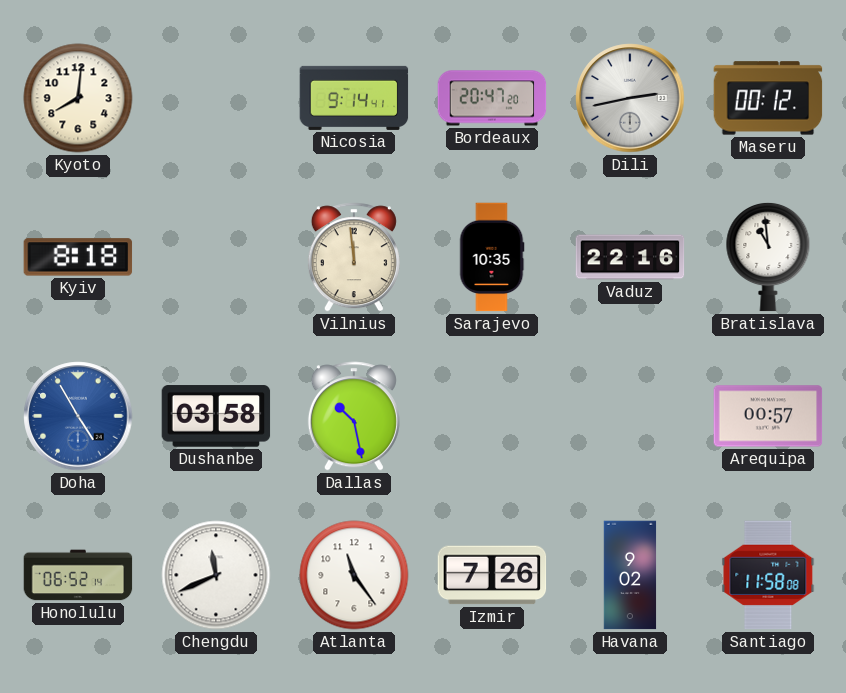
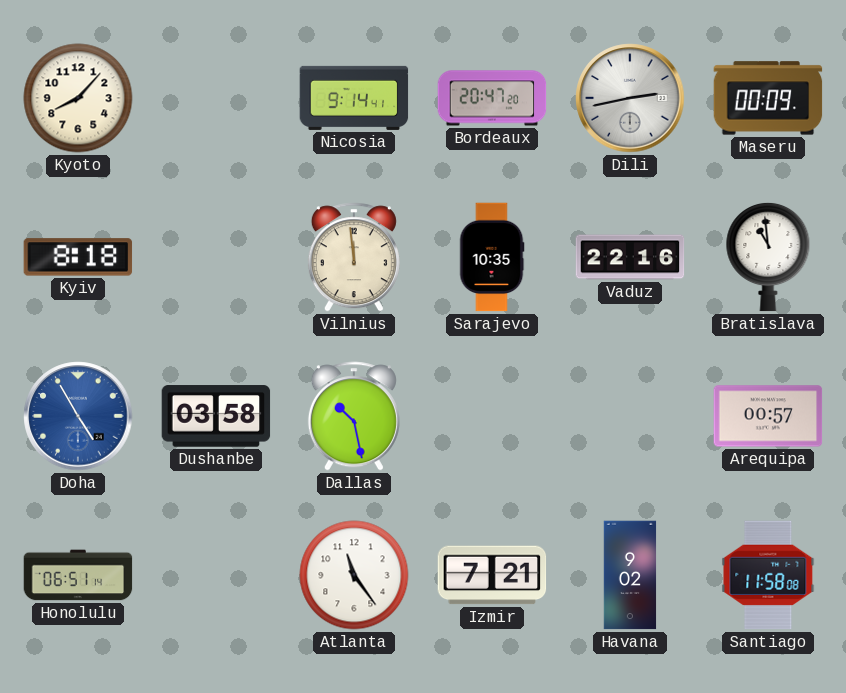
Kyoto: 8:01 -> 8:07
Maseru: 00:12 -> 00:09
Honolulu: 06:52 -> 06:51
Chengdu: 11:41 -> none
Izmir: 7:26 -> 7:21
